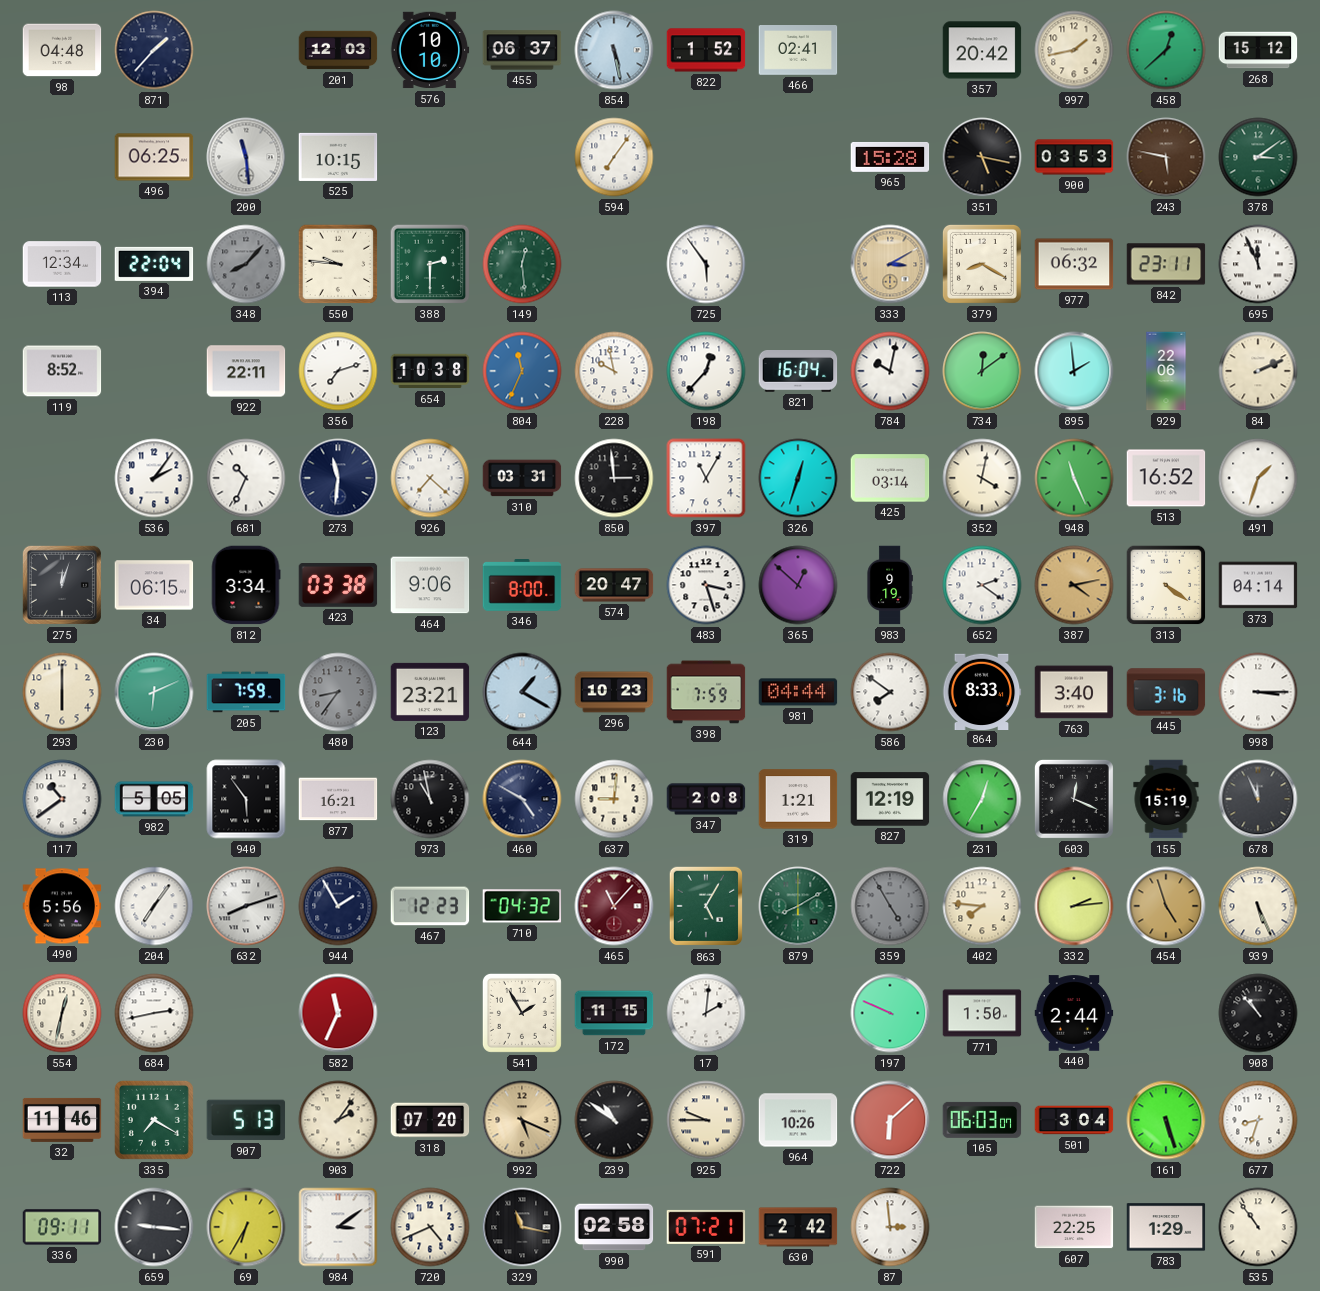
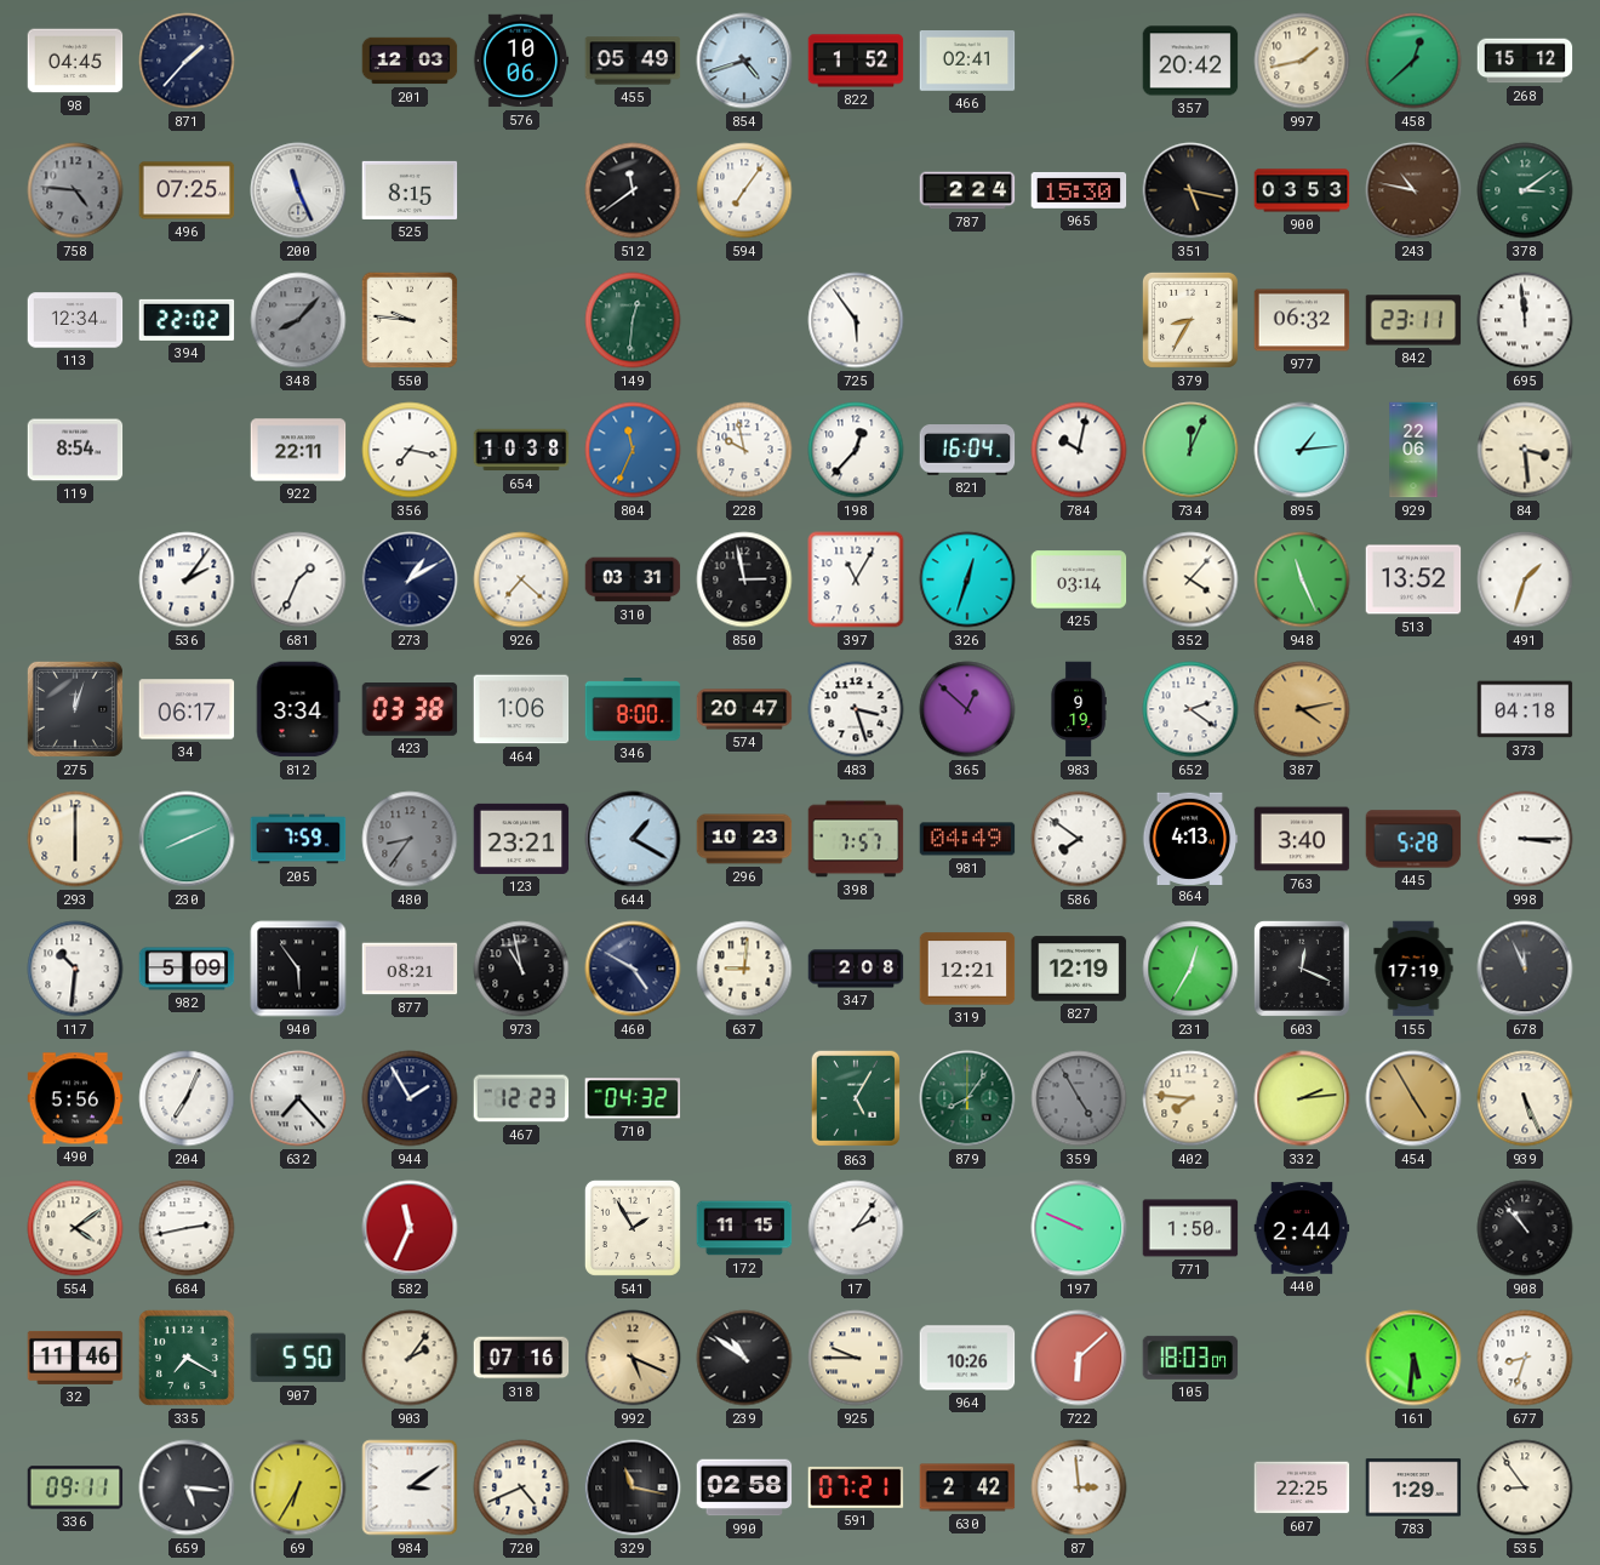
98: 04:48 -> 04:45
576: 10:10 -> 10:06
455: 06:37 -> 05:49
854: 5:28 -> 4:42
758: none -> 4:46
496: 06:25 -> 07:25
200: 11:29 -> 11:26
525: 10:15 -> 8:15
512: none -> 11:39
787: none -> 2:24
965: 15:28 -> 15:30
243: 5:47 -> 10:47
394: 22:04 -> 22:02
388: 2:30 -> none
149: 12:29 -> 12:31
333: 3:10 -> none
379: 8:20 -> 8:35
695: 11:56 -> 11:59
119: 8:52 -> 8:54
356: 7:12 -> 7:17
734: 12:09 -> 12:04
895: 1:59 -> 1:14
84: 2:11 -> 3:29
681: 10:34 -> 1:34
273: 11:31 -> 1:10
850: 2:59 -> 2:58
352: 4:02 -> 4:07
513: 16:52 -> 13:52
34: 06:15 -> 06:17
464: 9:06 -> 1:06
313: 4:21 -> none
373: 04:14 -> 04:18
230: 6:11 -> 8:11
398: 7:59 -> 7:57
981: 04:44 -> 04:49
864: 8:33 -> 4:13
445: 3:16 -> 5:28
117: 10:39 -> 10:31
982: 5:05 -> 5:09
877: 16:21 -> 08:21
319: 1:21 -> 12:21
155: 15:19 -> 17:19
204: 7:06 -> 7:04
632: 8:12 -> 7:23
465: 11:07 -> none
879: 8:10 -> 8:06
454: 4:57 -> 4:55
554: 12:32 -> 4:09
17: 2:01 -> 2:06
907: 5:13 -> 5:50
318: 07:20 -> 07:16
105: 06:03 -> 18:03
501: 3:04 -> none
161: 5:27 -> 5:31
659: 9:16 -> 5:16
535: 10:54 -> 8:54
